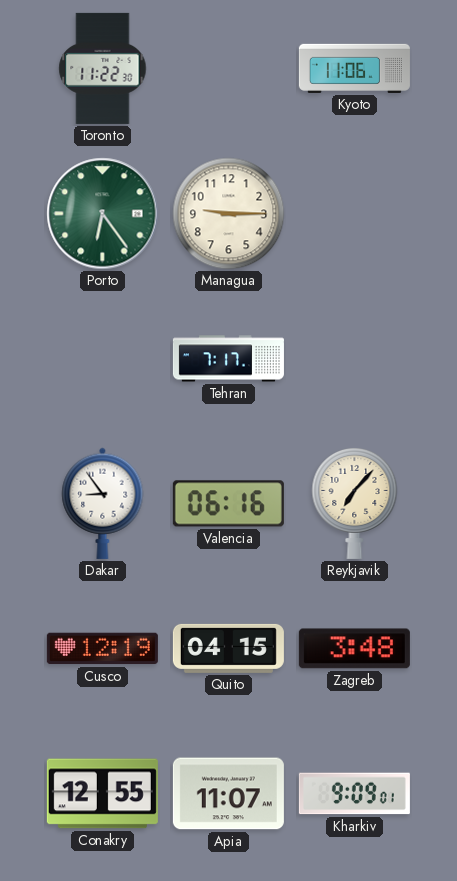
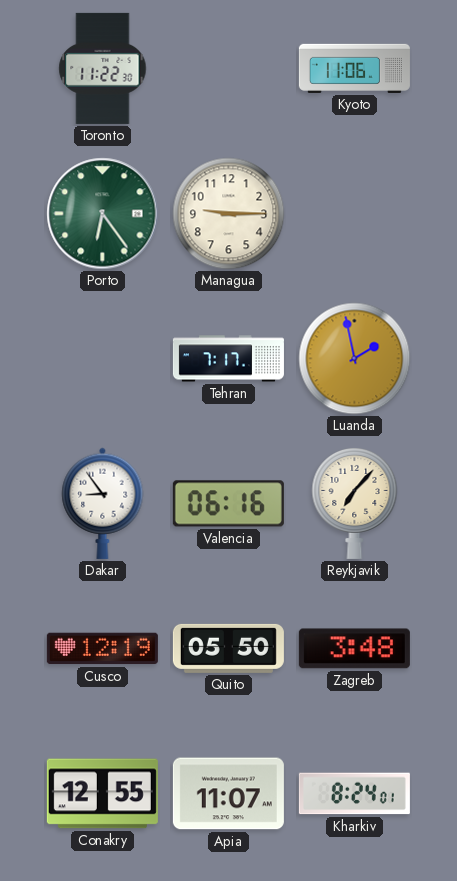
Luanda: none -> 1:58
Quito: 04:15 -> 05:50
Kharkiv: 9:09 -> 8:24
